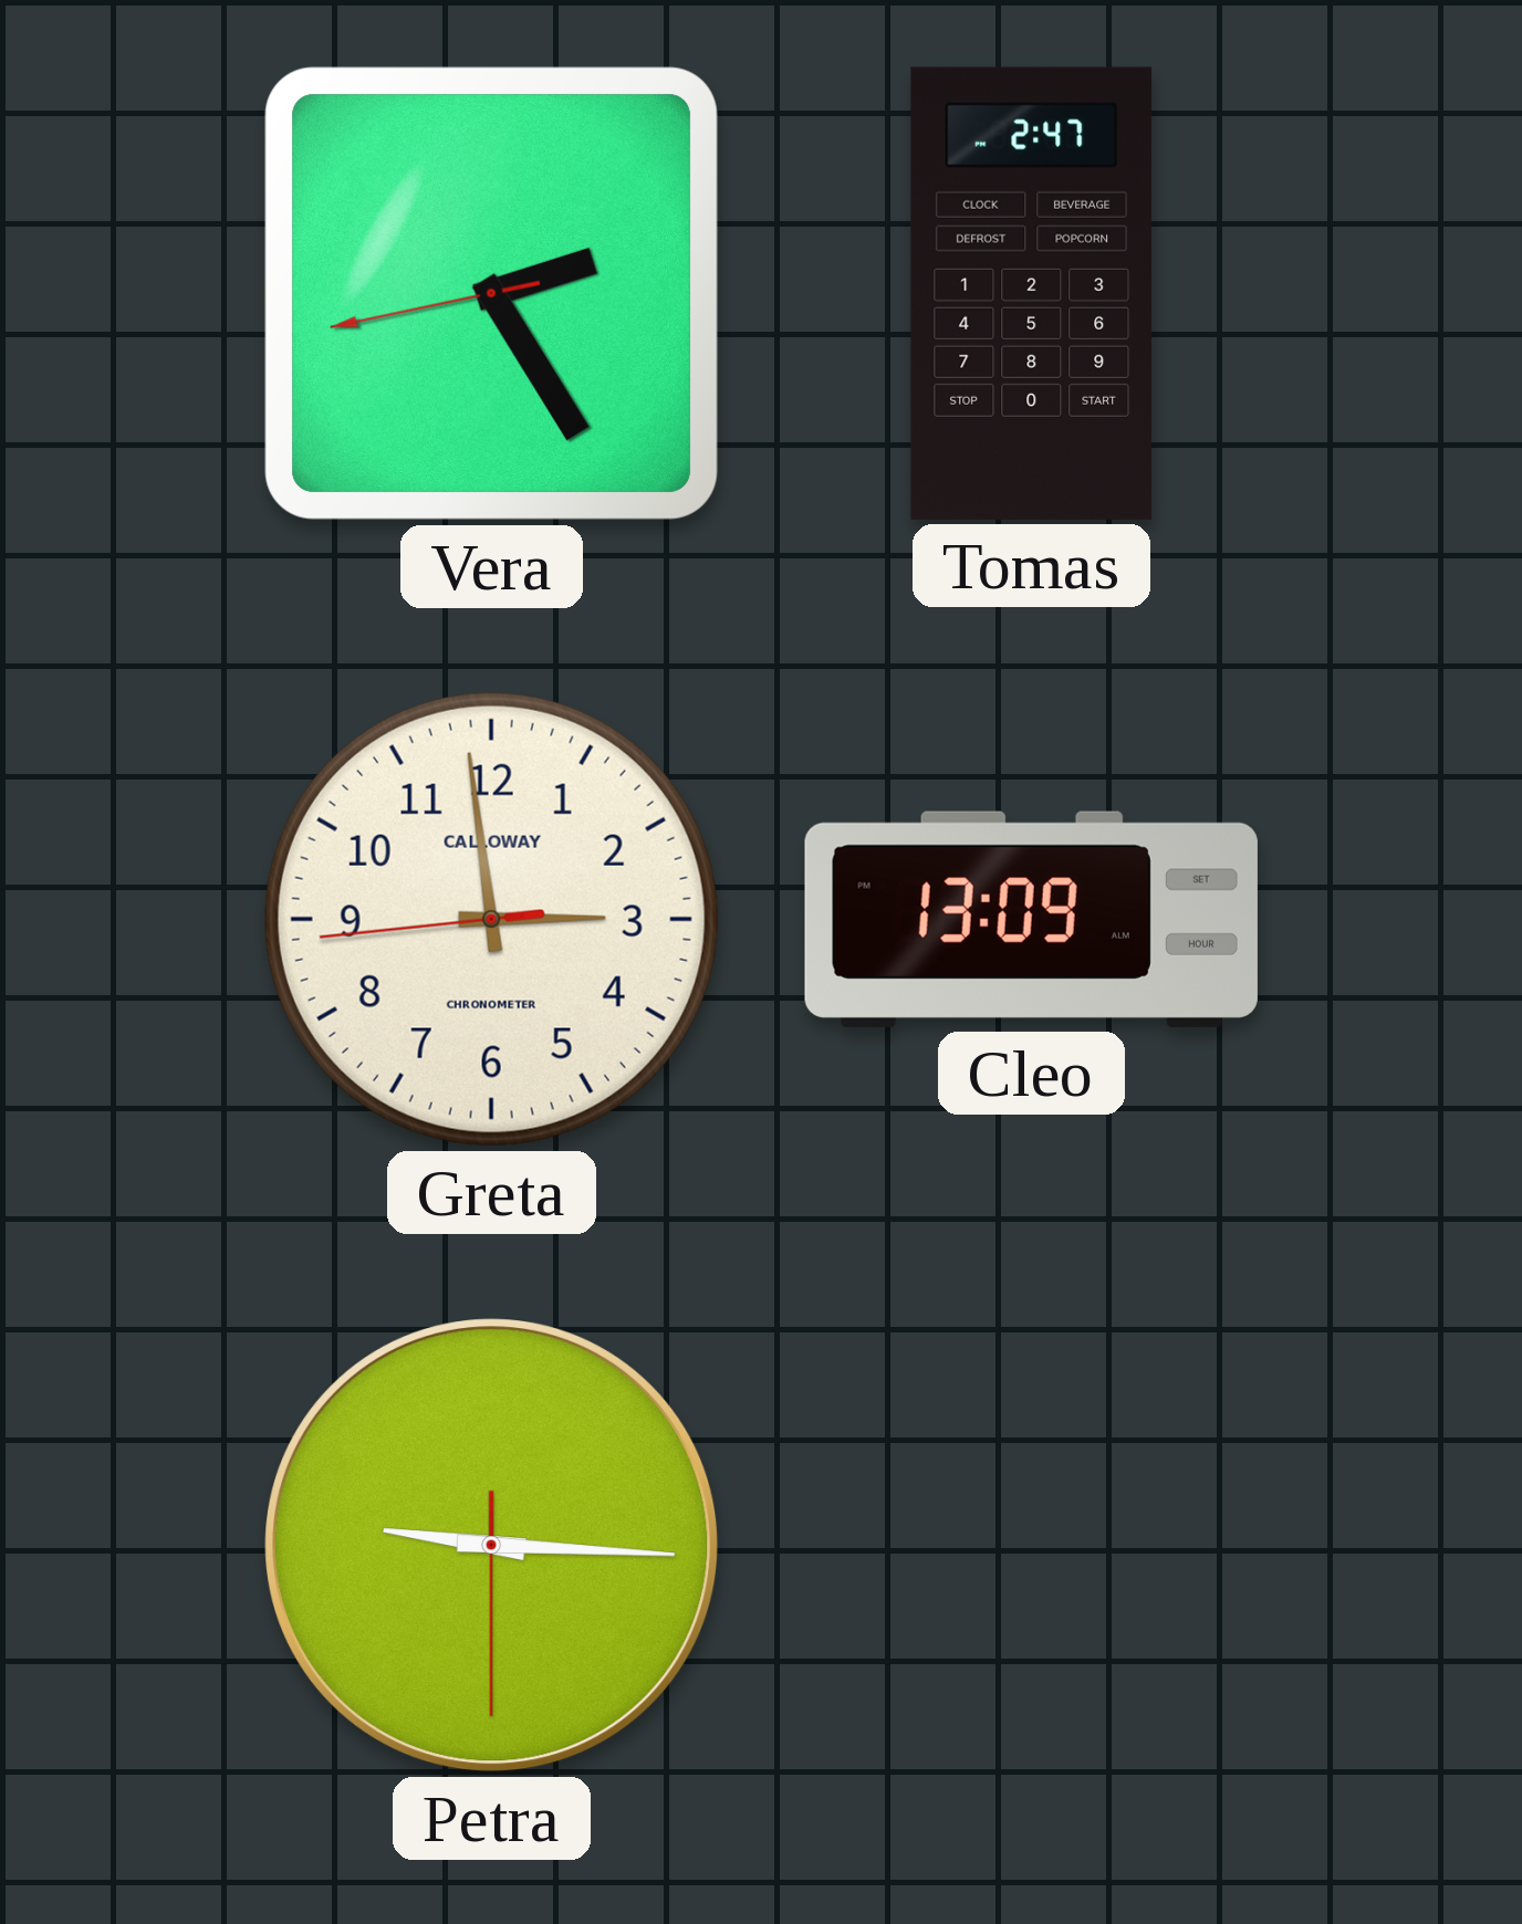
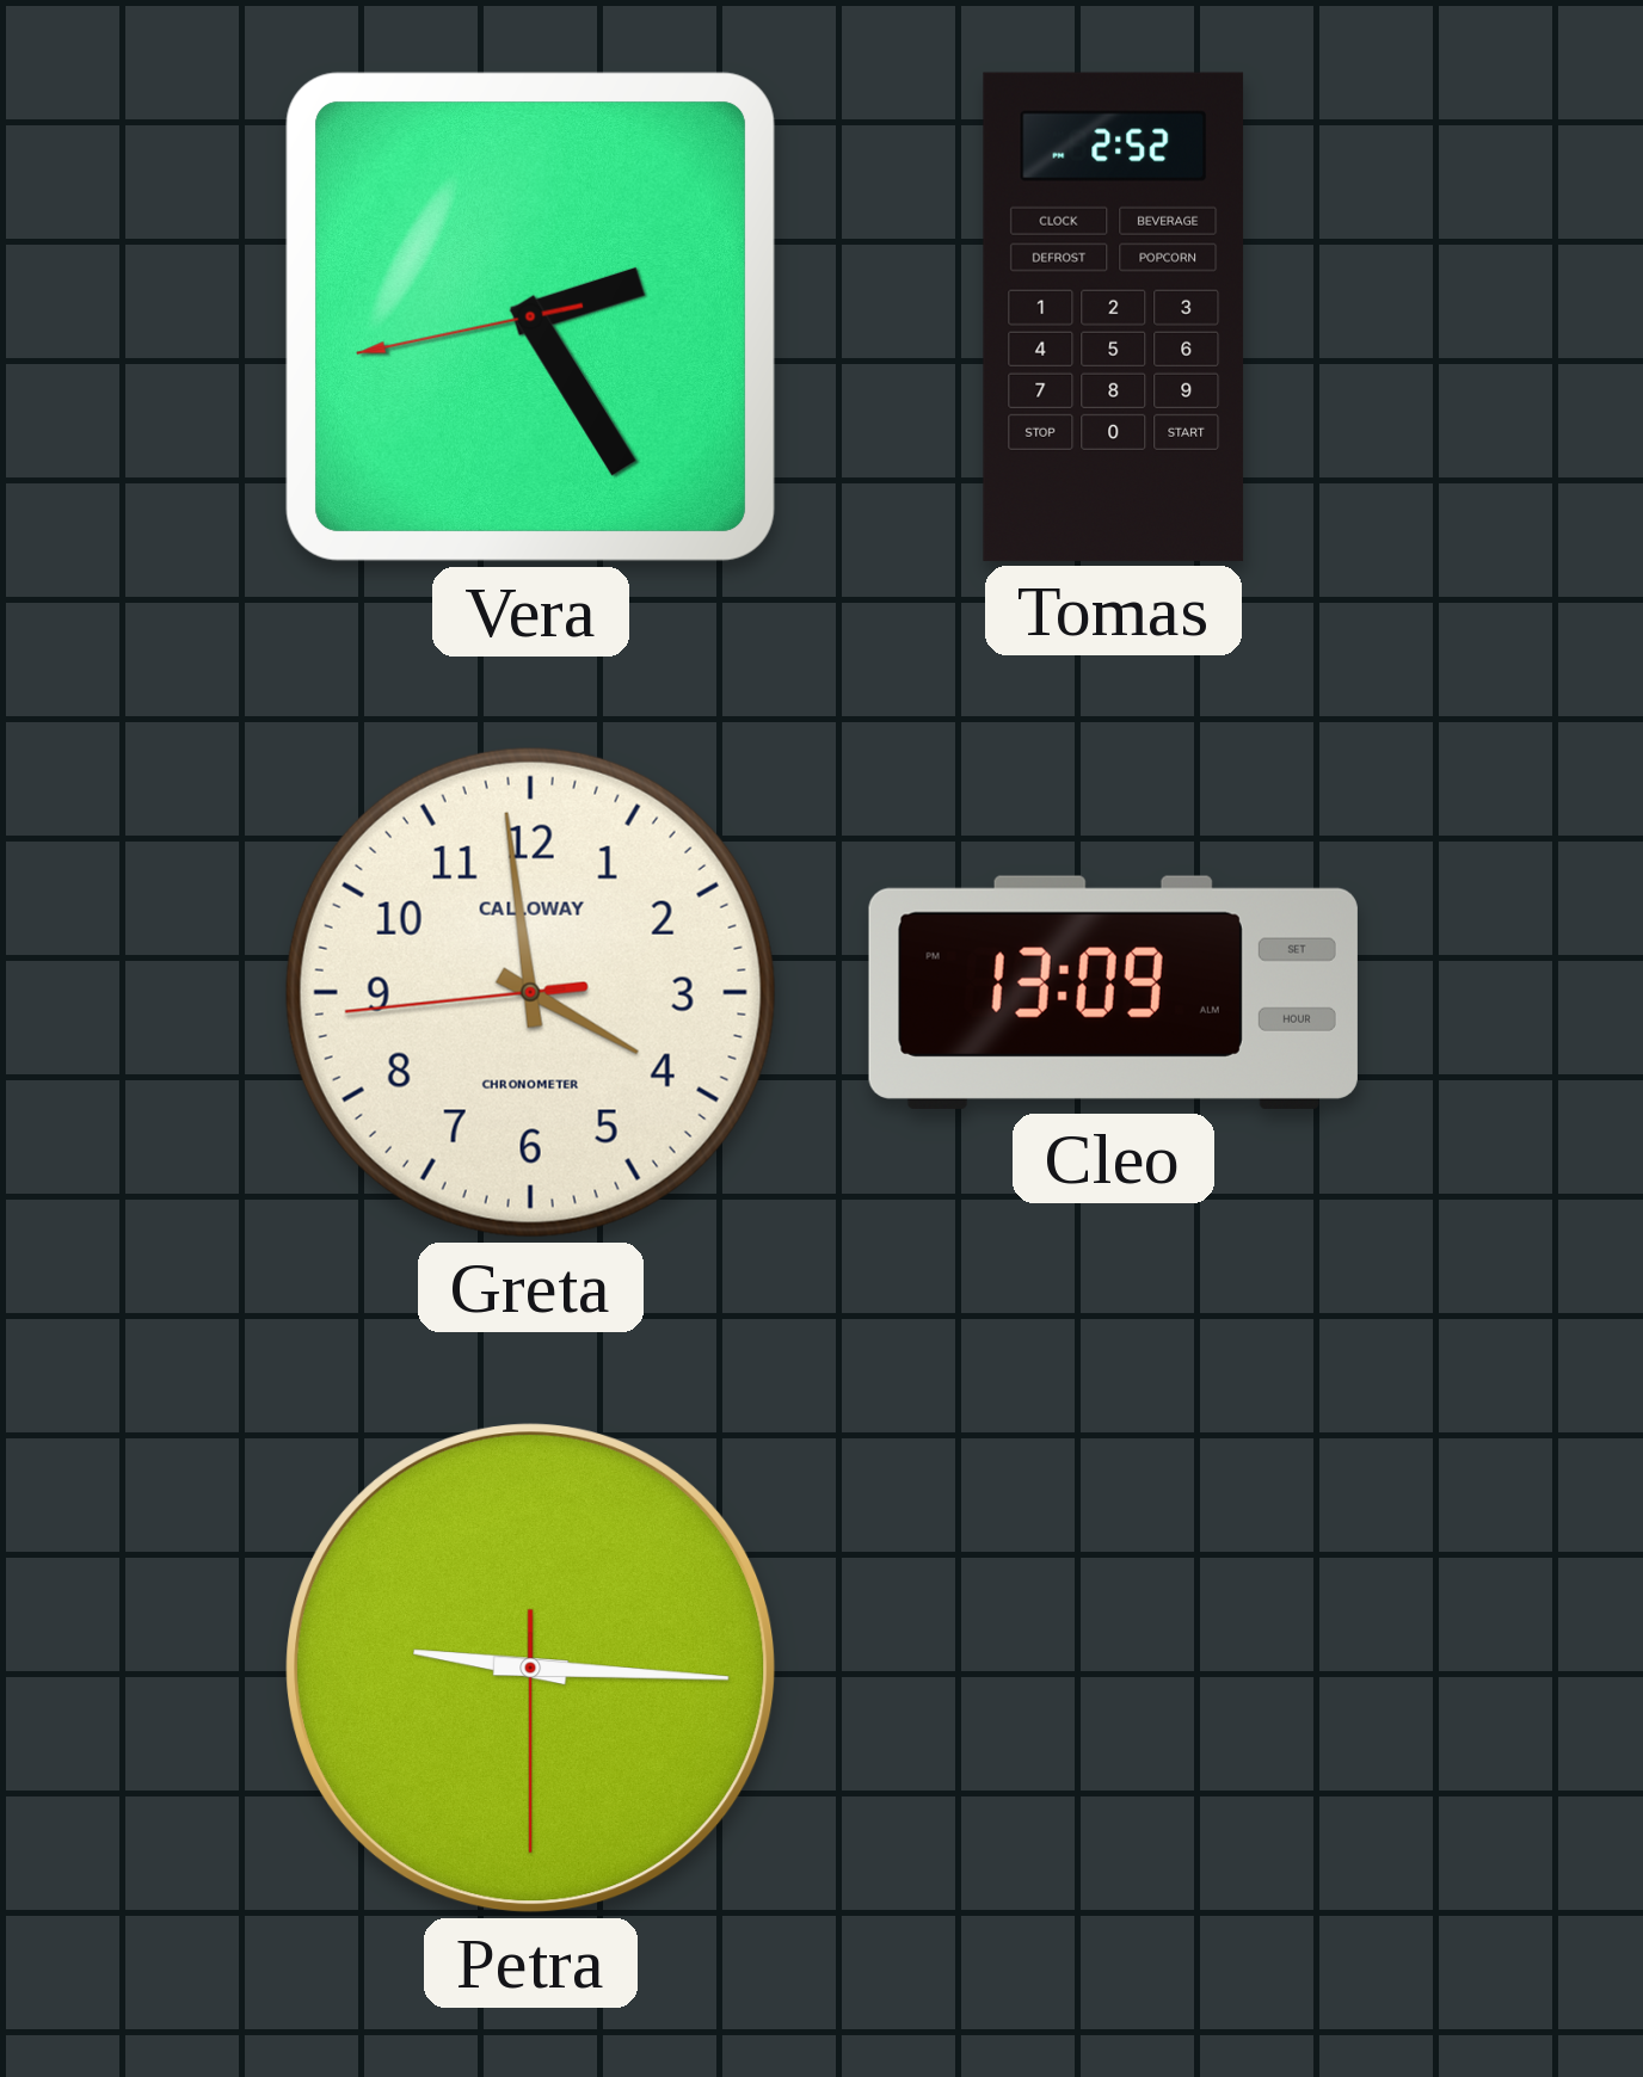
Tomas: 2:47 -> 2:52
Greta: 2:58 -> 3:58
